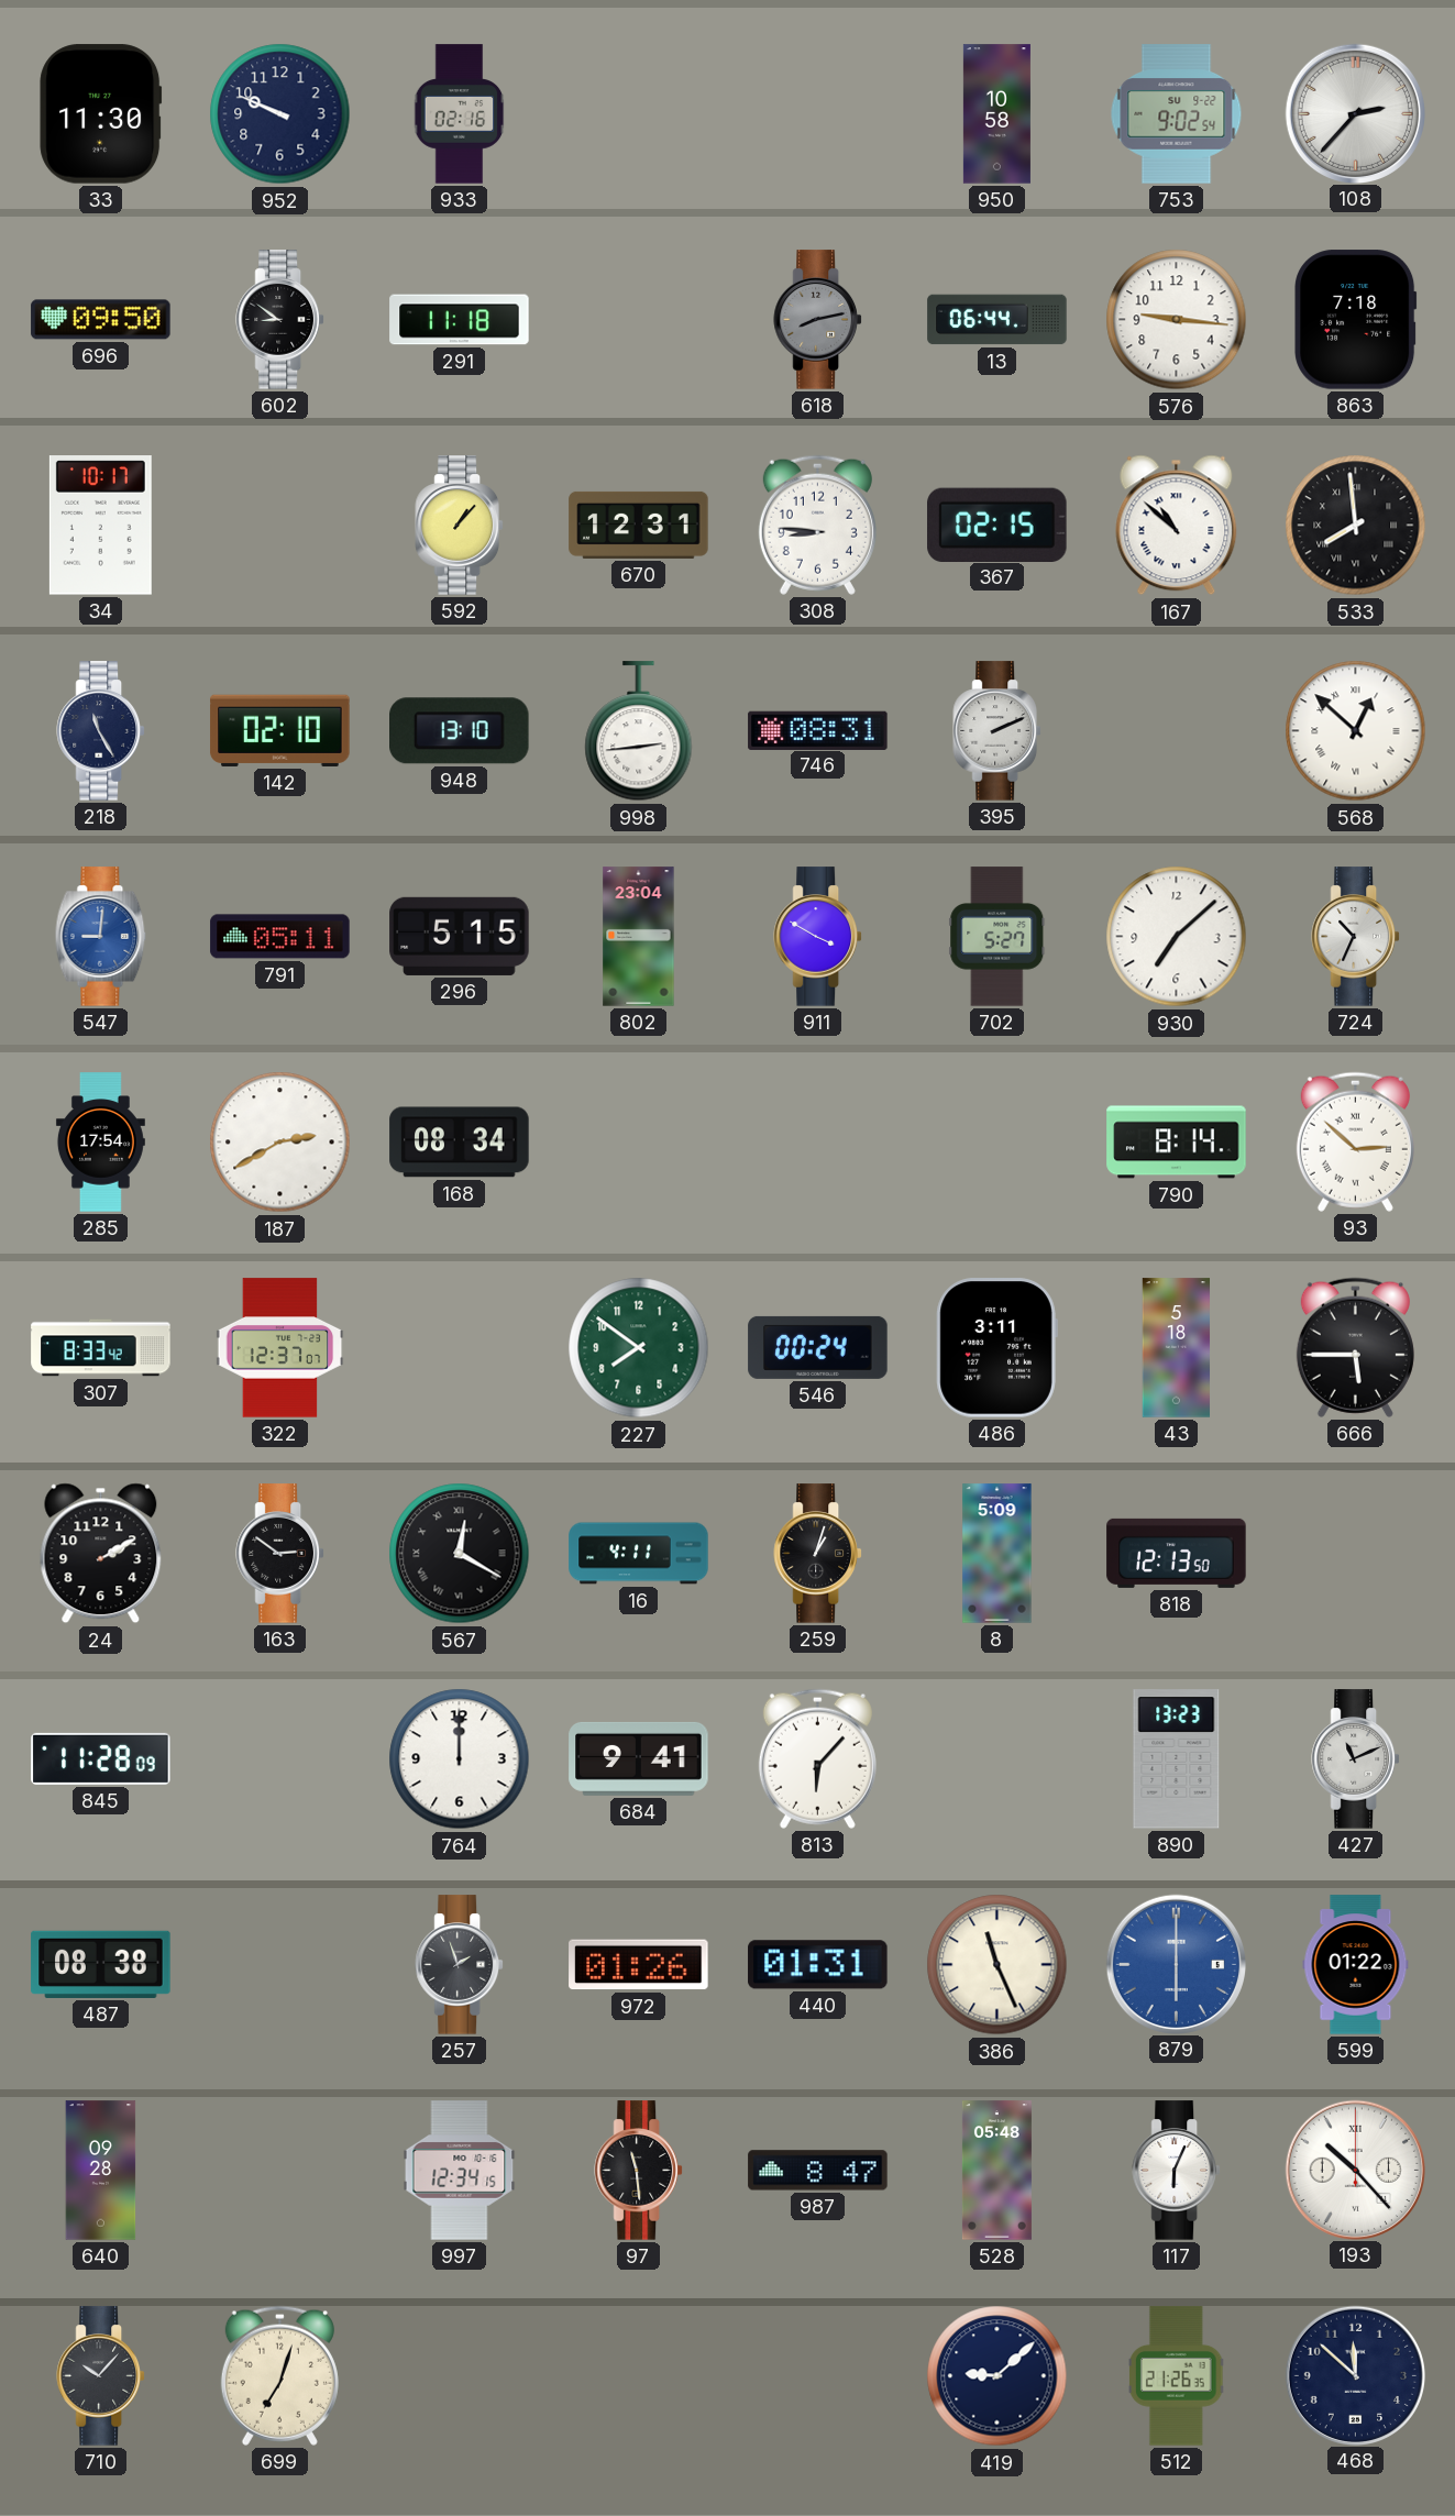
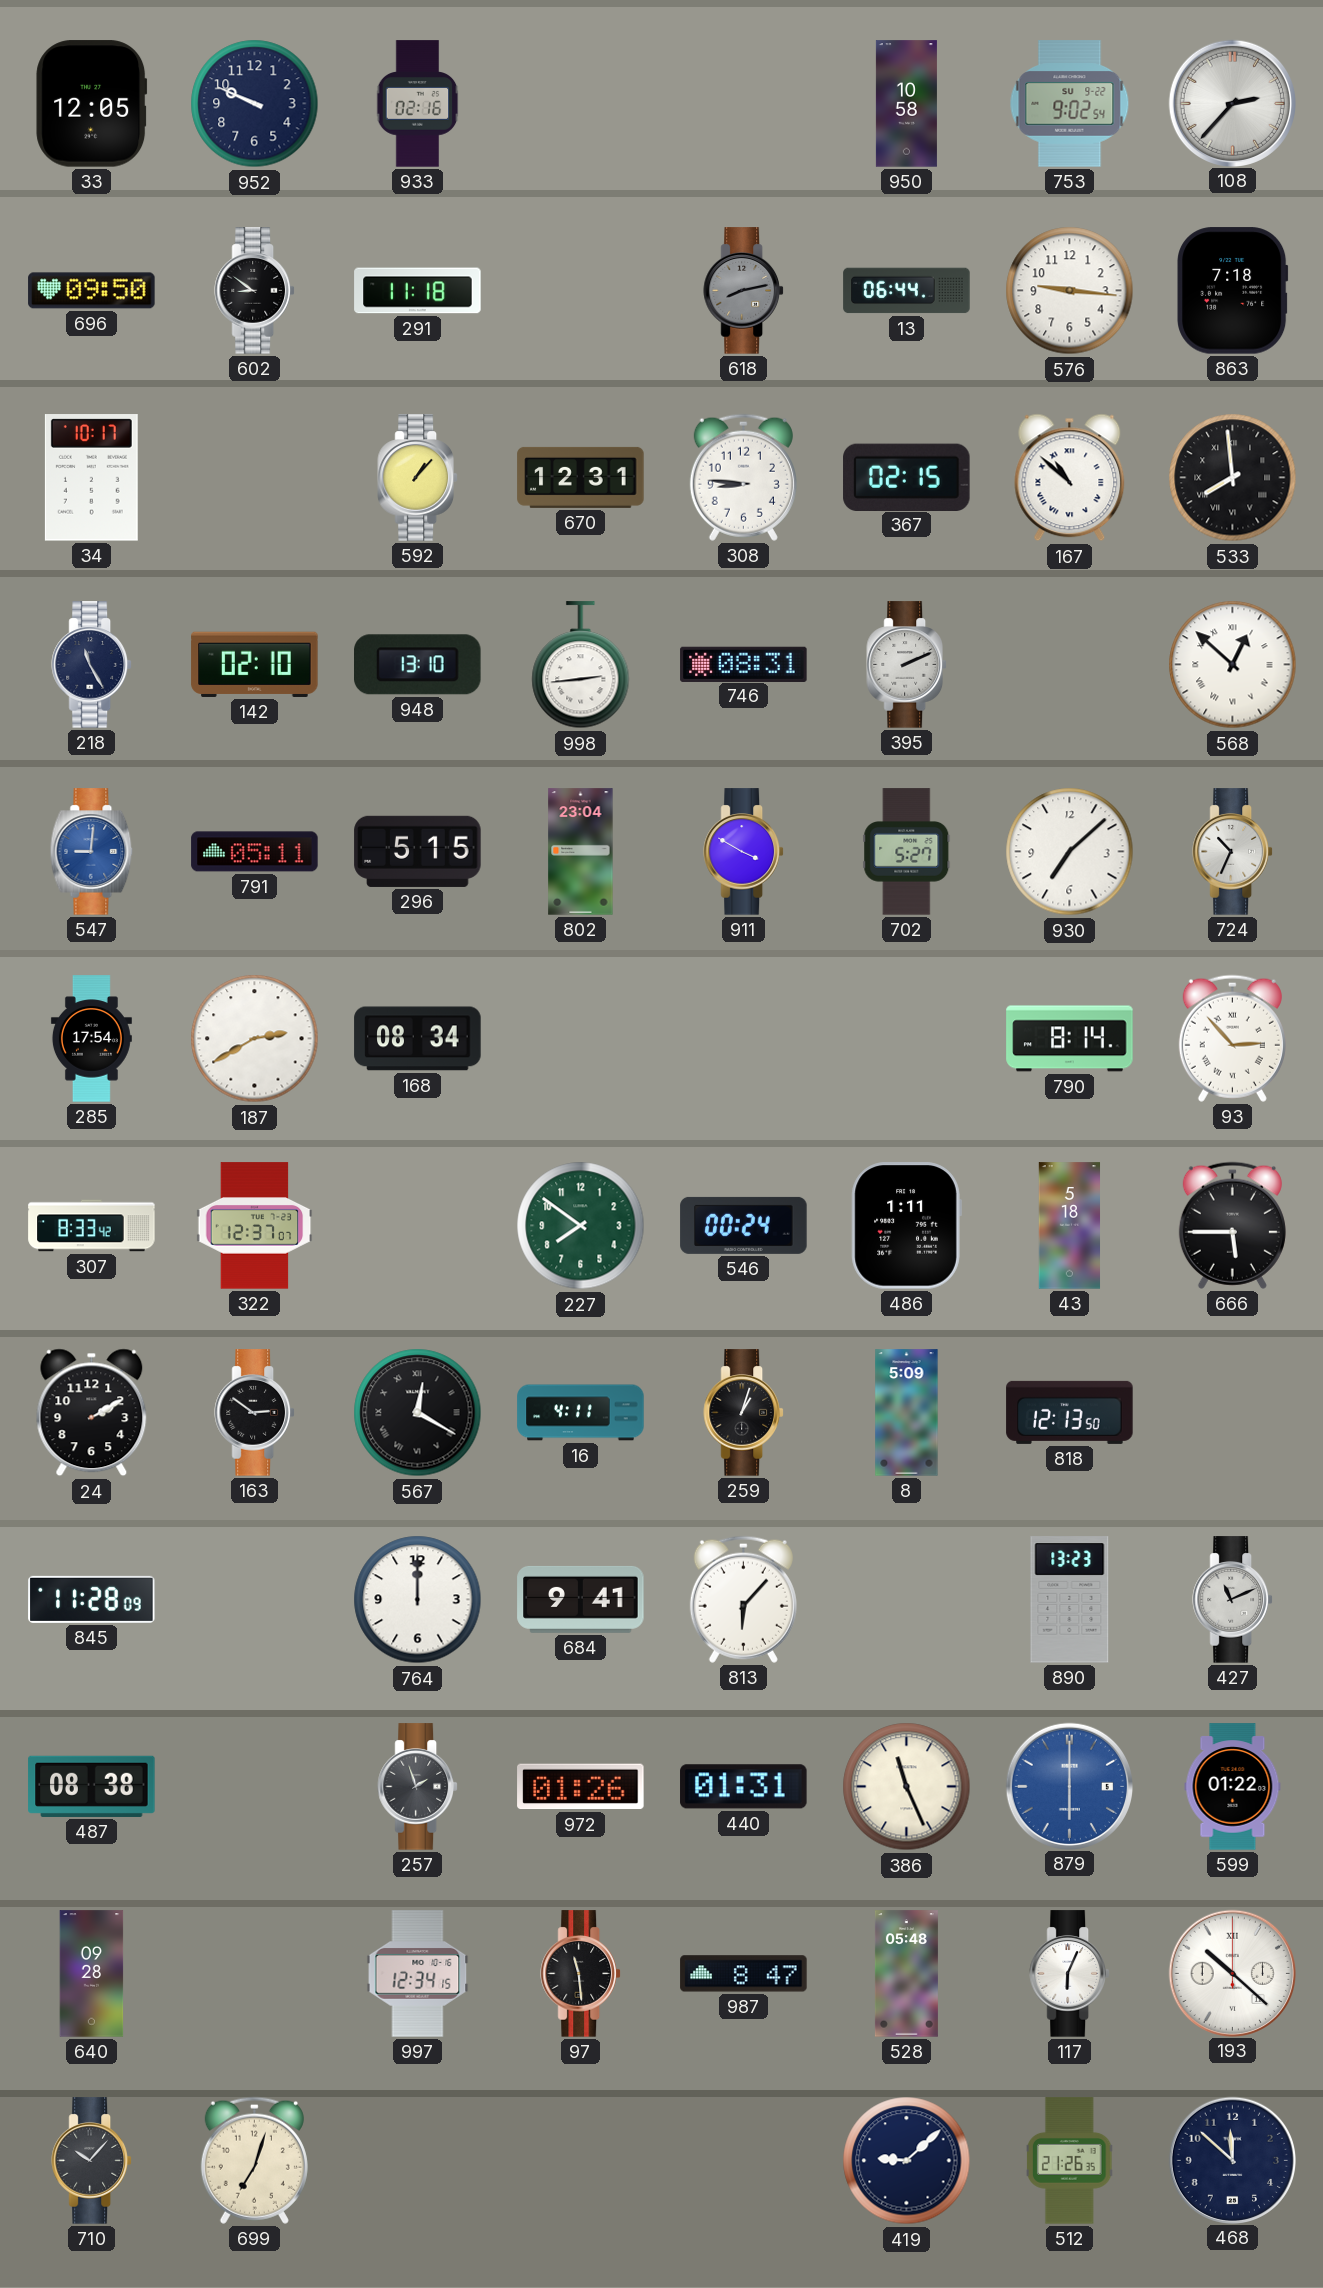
33: 11:30 -> 12:05
93: 2:52 -> 2:53
486: 3:11 -> 1:11
193: 10:23 -> 10:22
